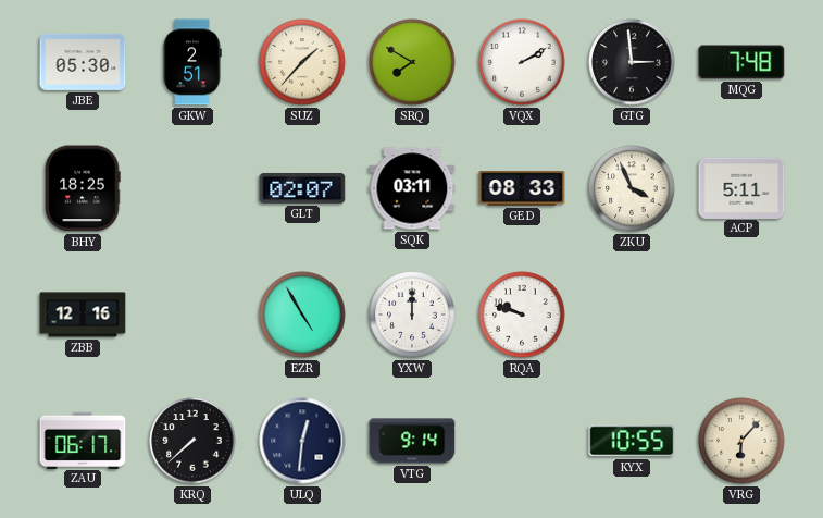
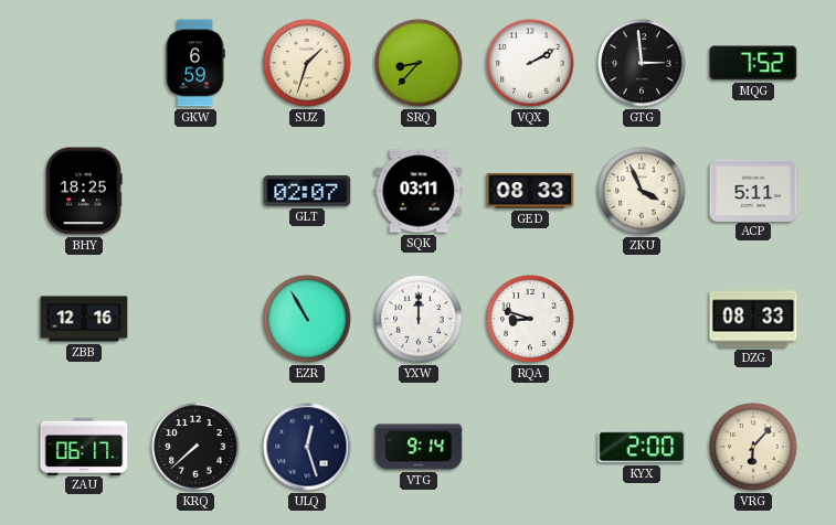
JBE: 05:30 -> none
GKW: 2:51 -> 6:59
SUZ: 1:37 -> 1:33
SRQ: 7:50 -> 8:37
MQG: 7:48 -> 7:52
EZR: 4:55 -> 10:55
RQA: 9:48 -> 8:48
DZG: none -> 08:33
ULQ: 12:31 -> 12:27
KYX: 10:55 -> 2:00
